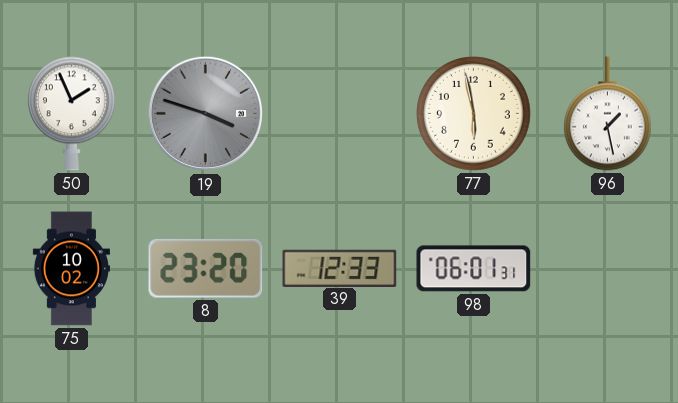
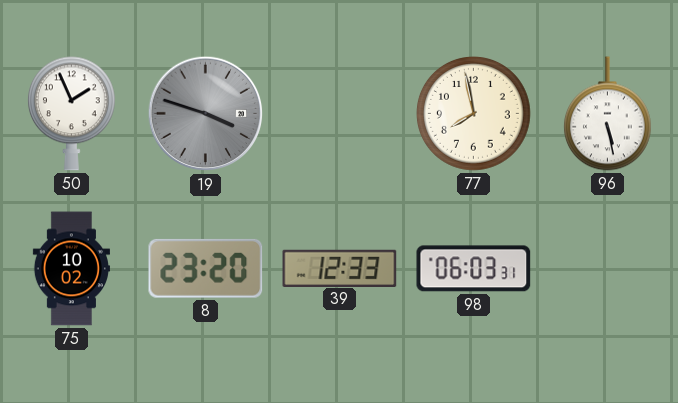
77: 5:58 -> 7:58
96: 1:28 -> 5:28
98: 06:01 -> 06:03
